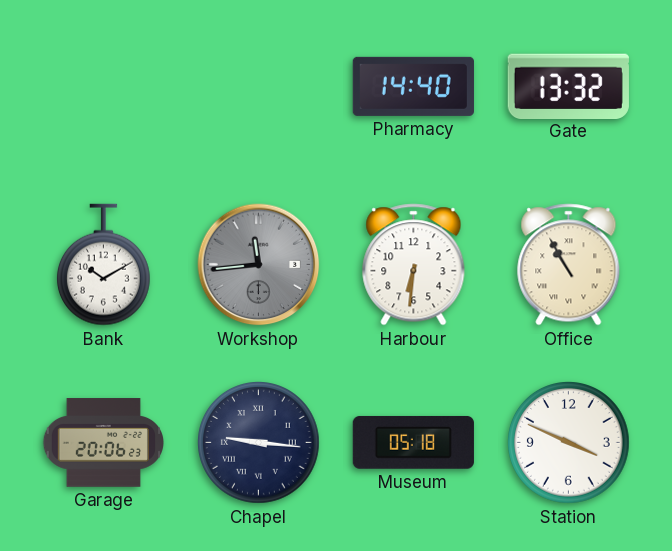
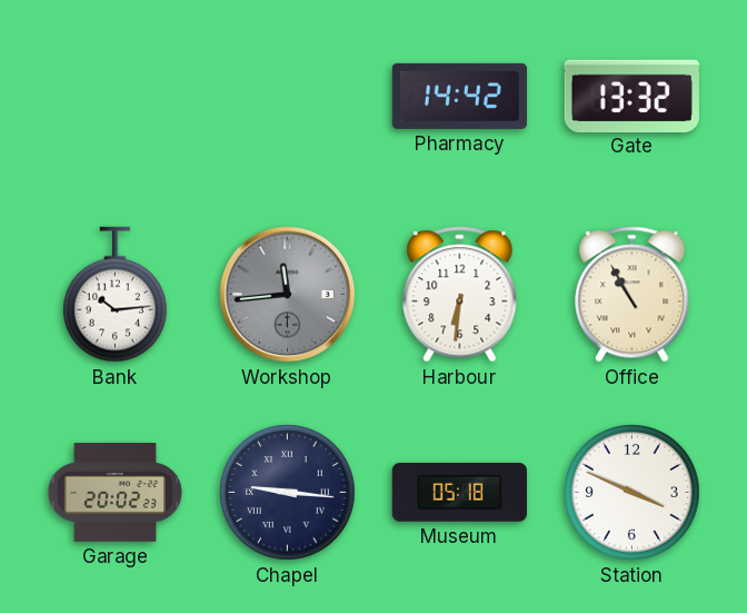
Pharmacy: 14:40 -> 14:42
Bank: 10:10 -> 10:14
Garage: 20:06 -> 20:02
